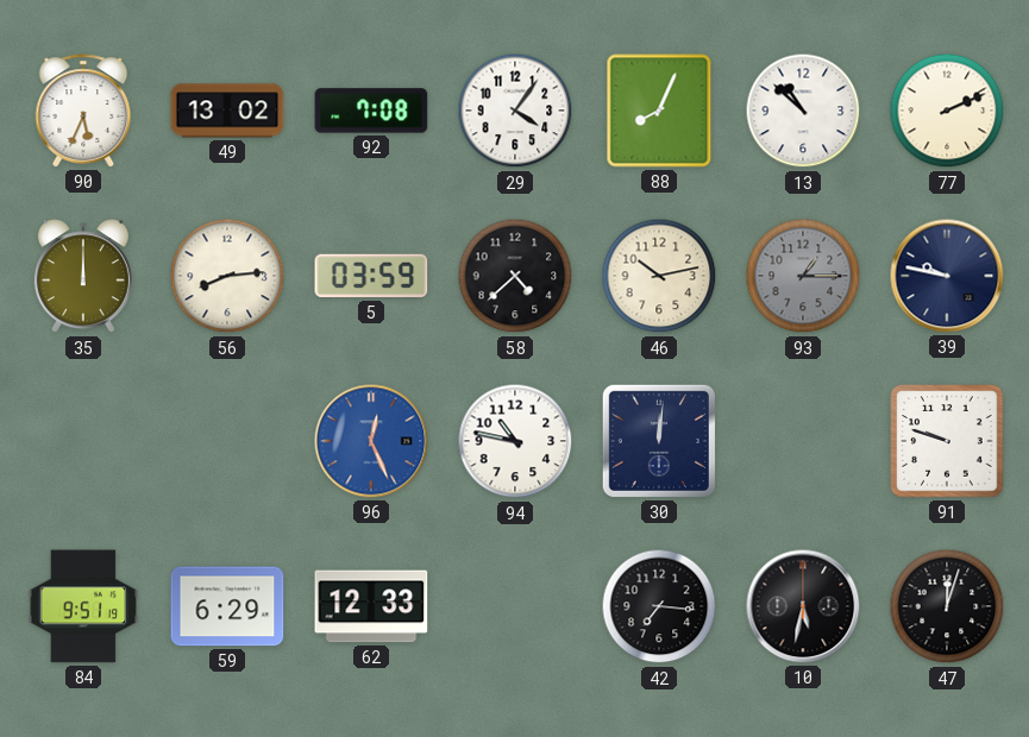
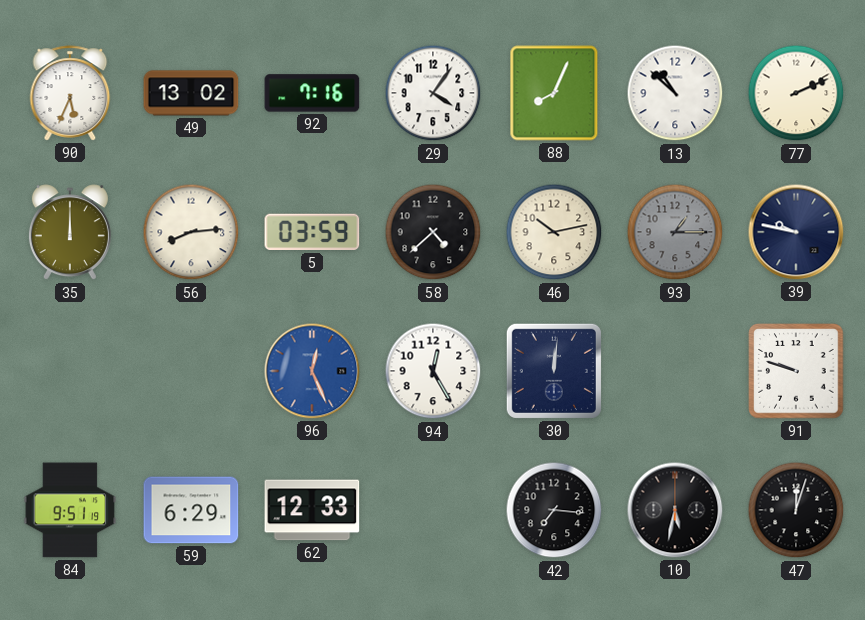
92: 7:08 -> 7:16
94: 10:47 -> 12:25
